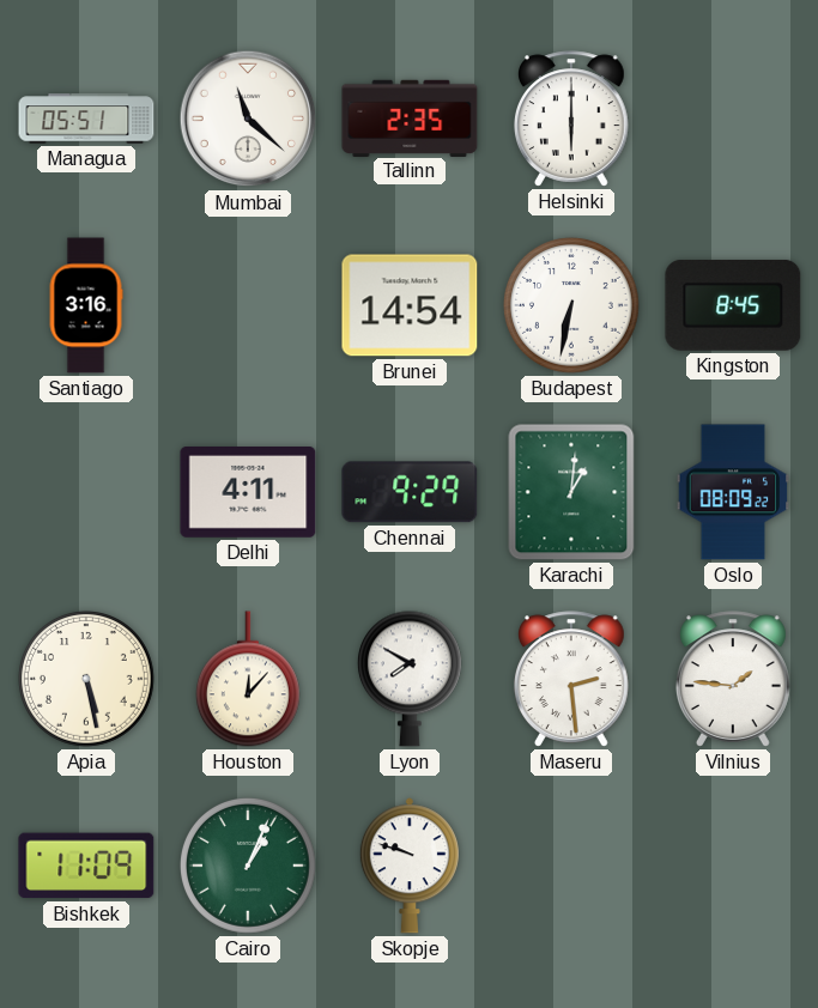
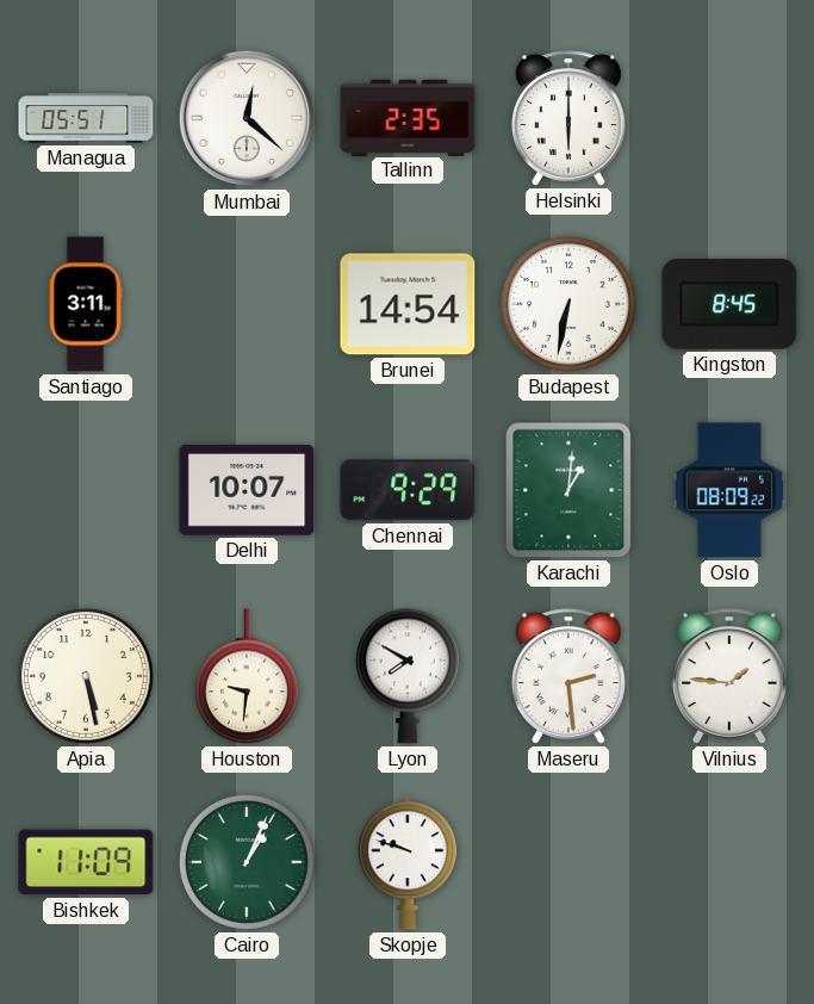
Mumbai: 11:22 -> 12:22
Santiago: 3:16 -> 3:11
Delhi: 4:11 -> 10:07
Houston: 12:07 -> 9:31
